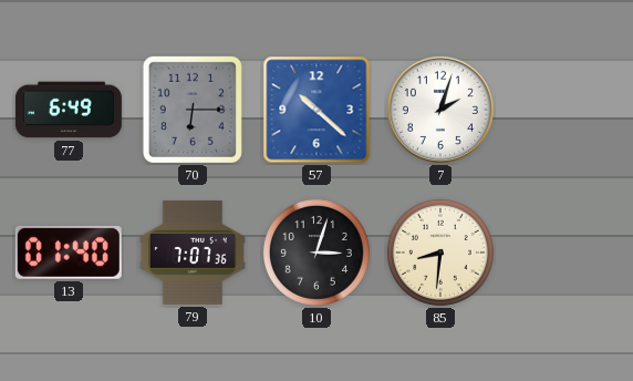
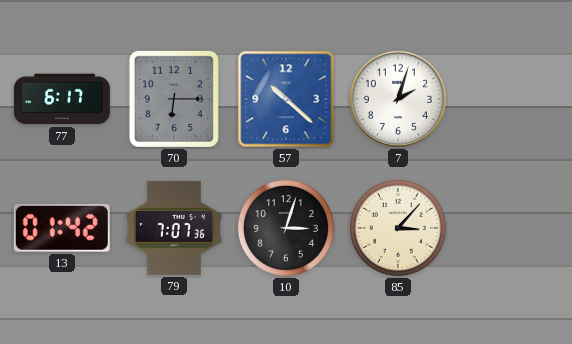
77: 6:49 -> 6:17
13: 01:40 -> 01:42
85: 8:31 -> 3:07
